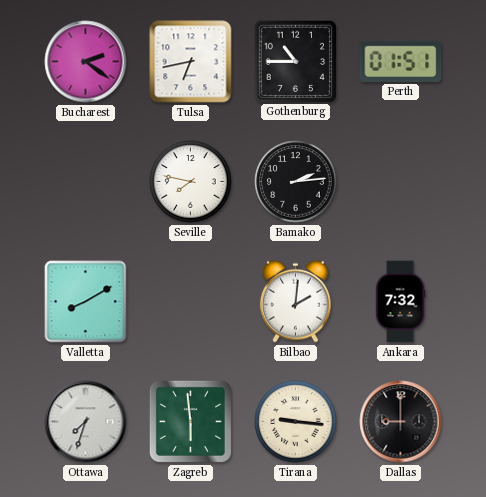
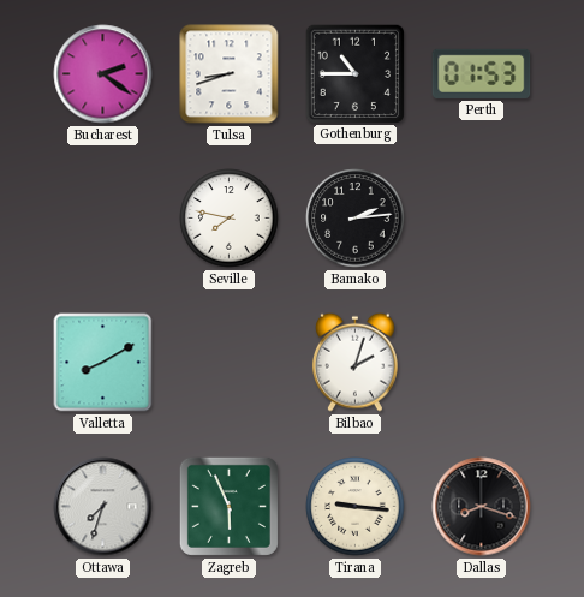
Tulsa: 6:43 -> 8:42
Perth: 01:51 -> 01:53
Bilbao: 2:01 -> 2:03
Ankara: 7:32 -> none
Zagreb: 5:59 -> 5:56
Dallas: 9:00 -> 8:18
